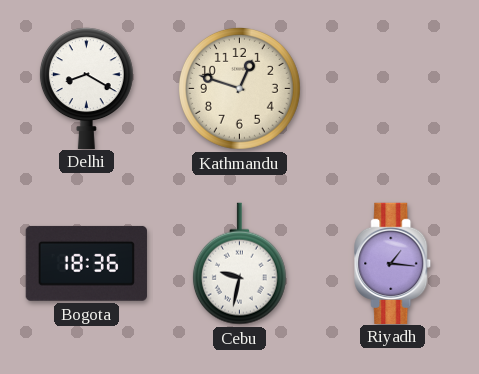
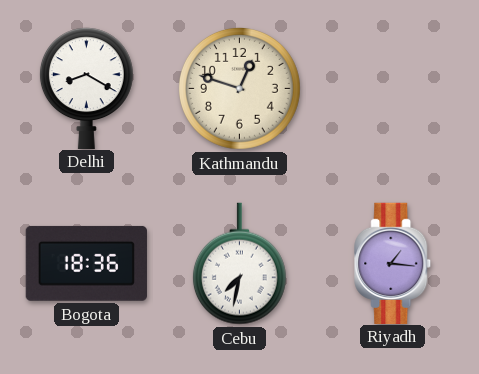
Cebu: 9:32 -> 7:32
